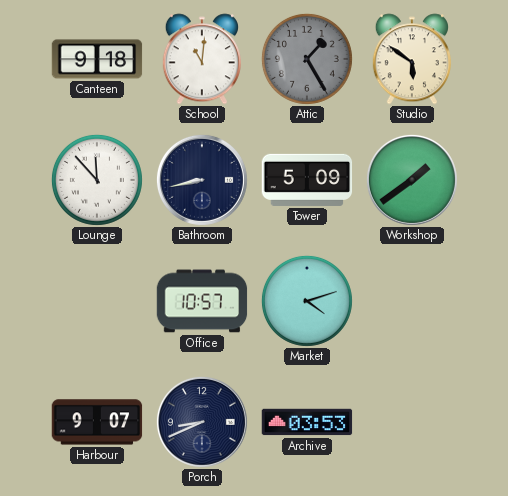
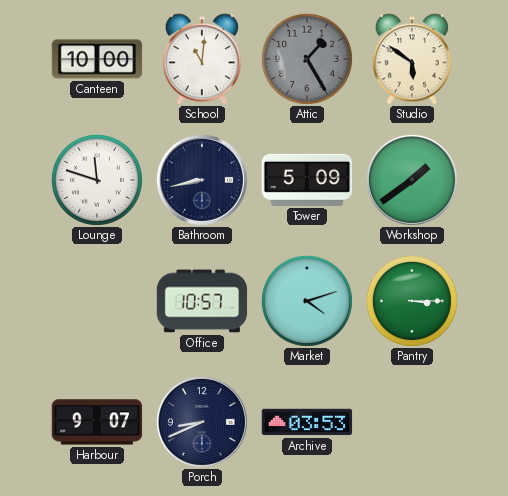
Canteen: 9:18 -> 10:00
Lounge: 11:53 -> 11:48
Pantry: none -> 3:15
